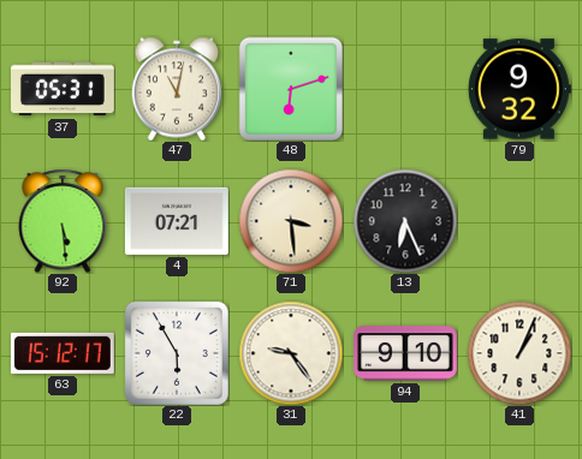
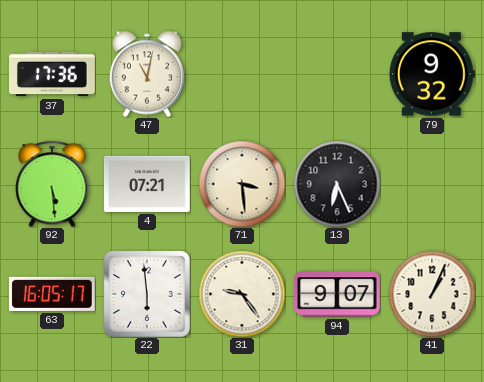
37: 05:31 -> 17:36
48: 6:12 -> none
63: 15:12 -> 16:05
22: 5:55 -> 5:59
94: 9:10 -> 9:07
